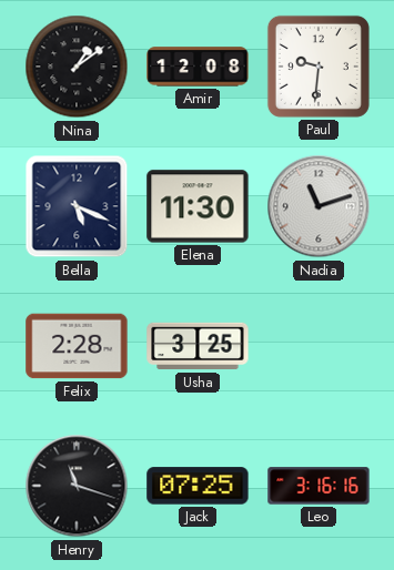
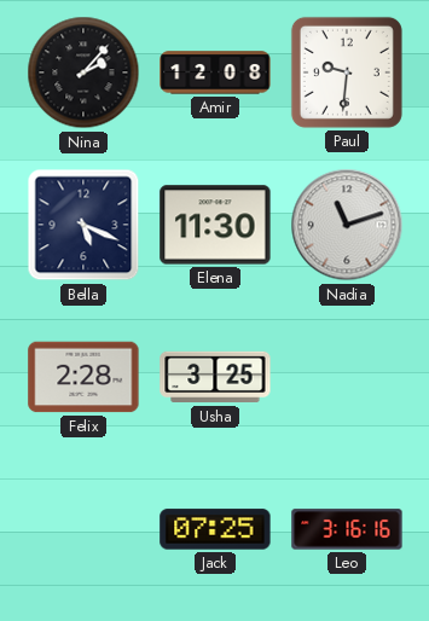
Nina: 1:09 -> 2:07
Henry: 11:18 -> none
